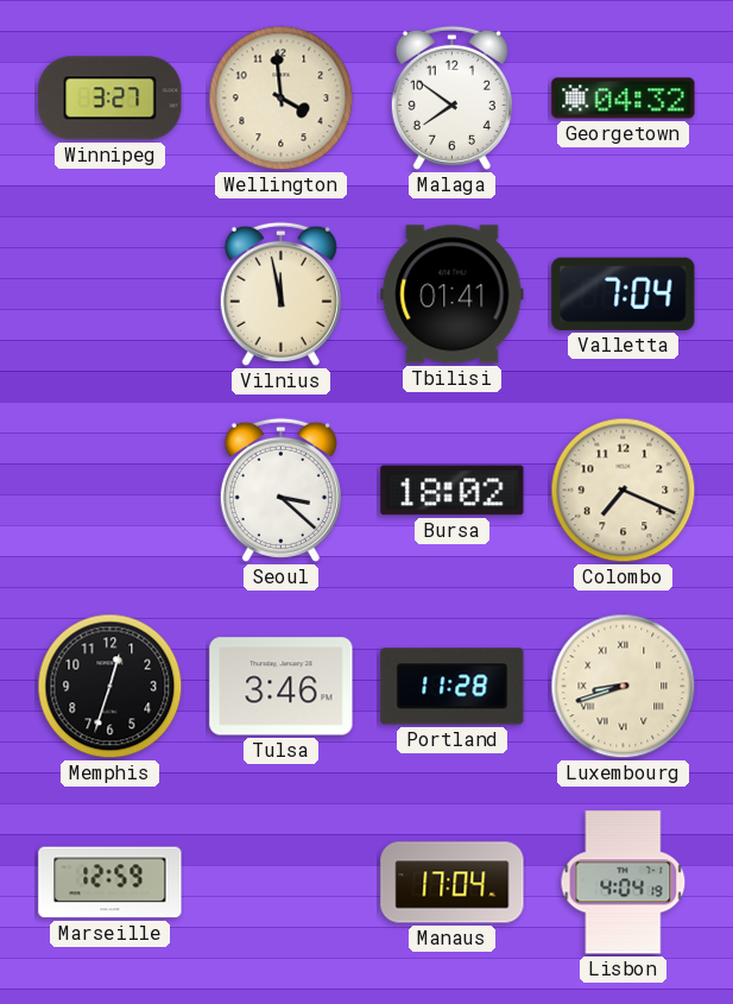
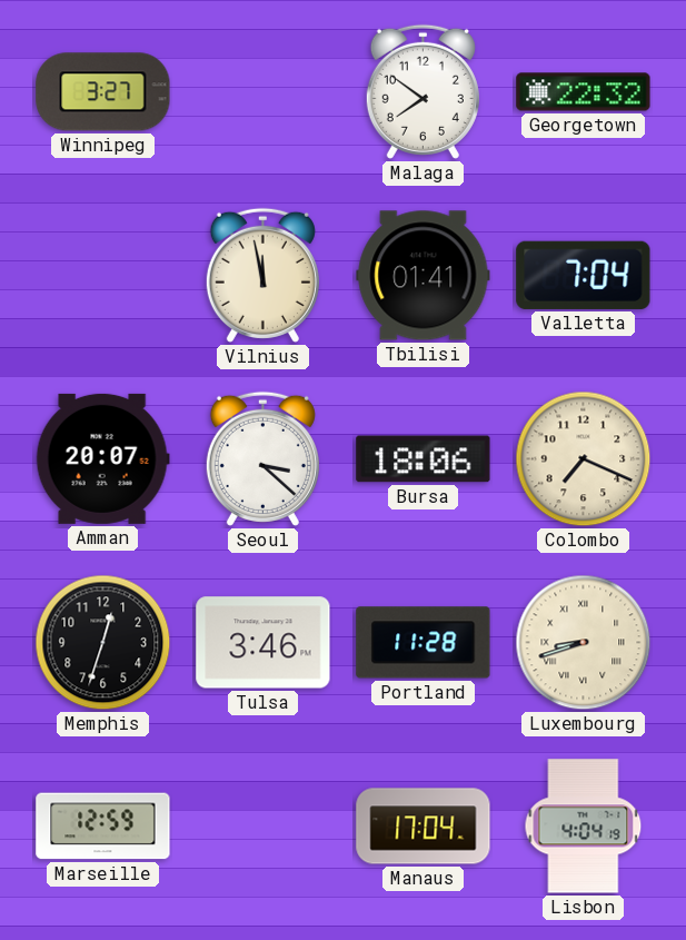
Wellington: 3:59 -> none
Georgetown: 04:32 -> 22:32
Amman: none -> 20:07
Bursa: 18:02 -> 18:06
